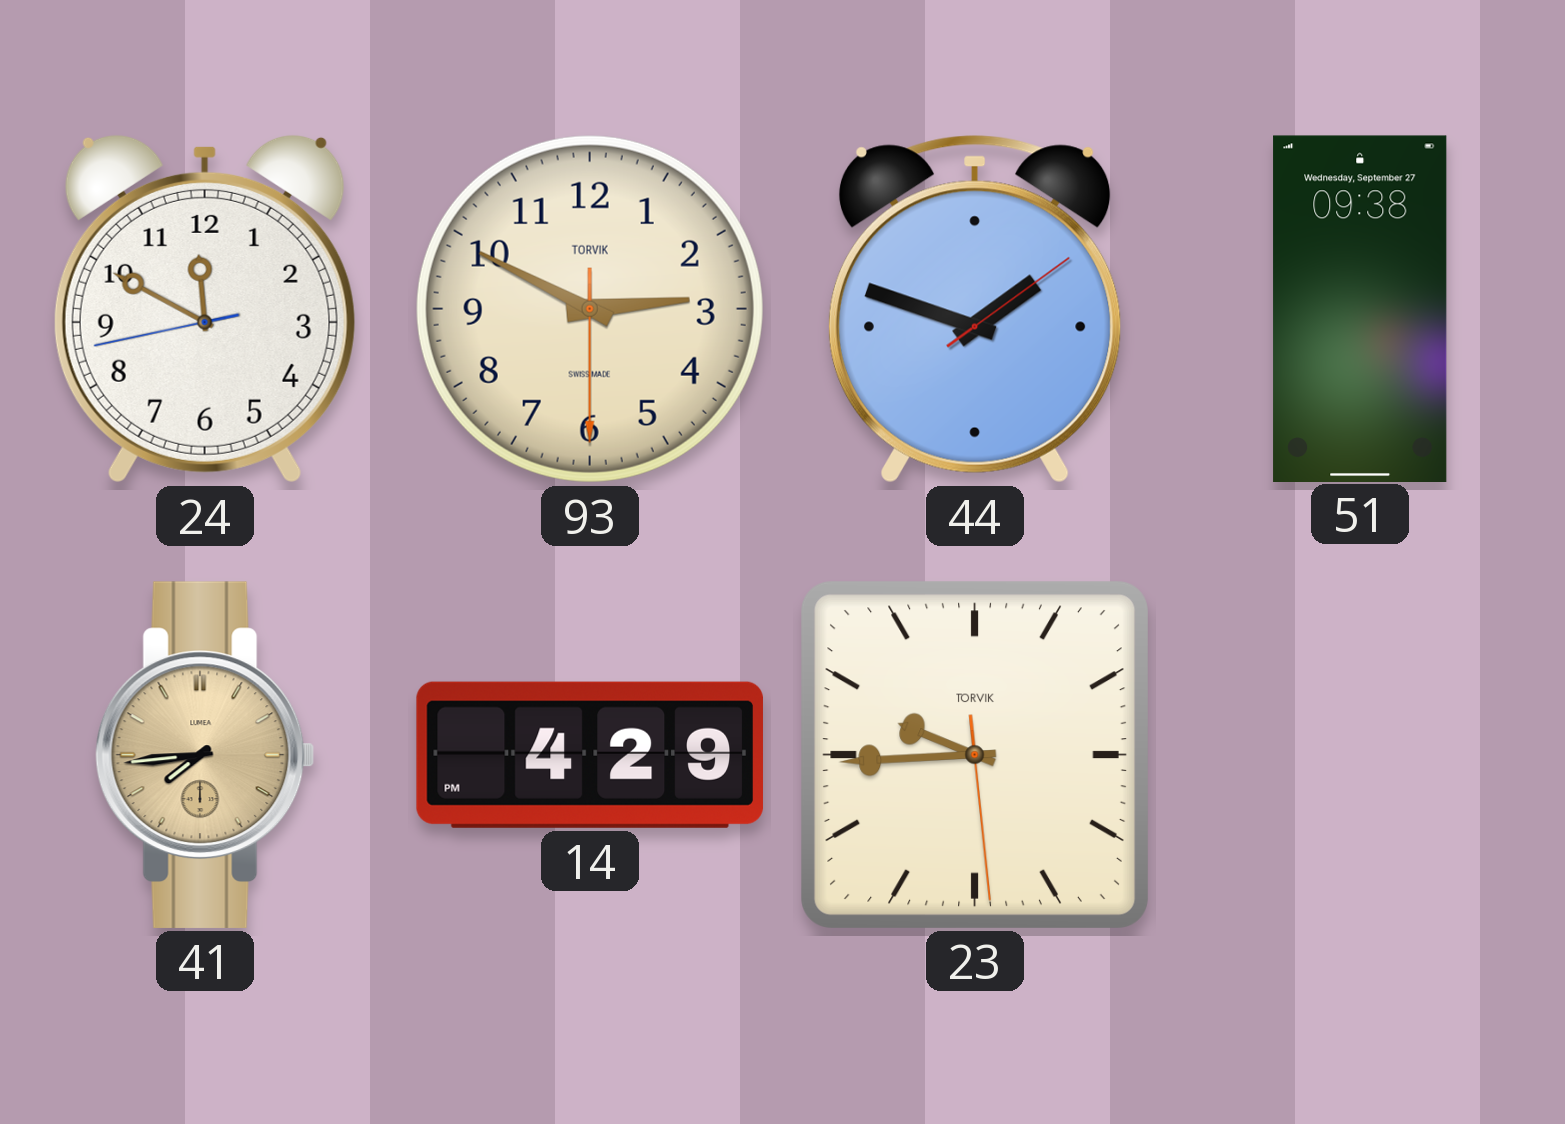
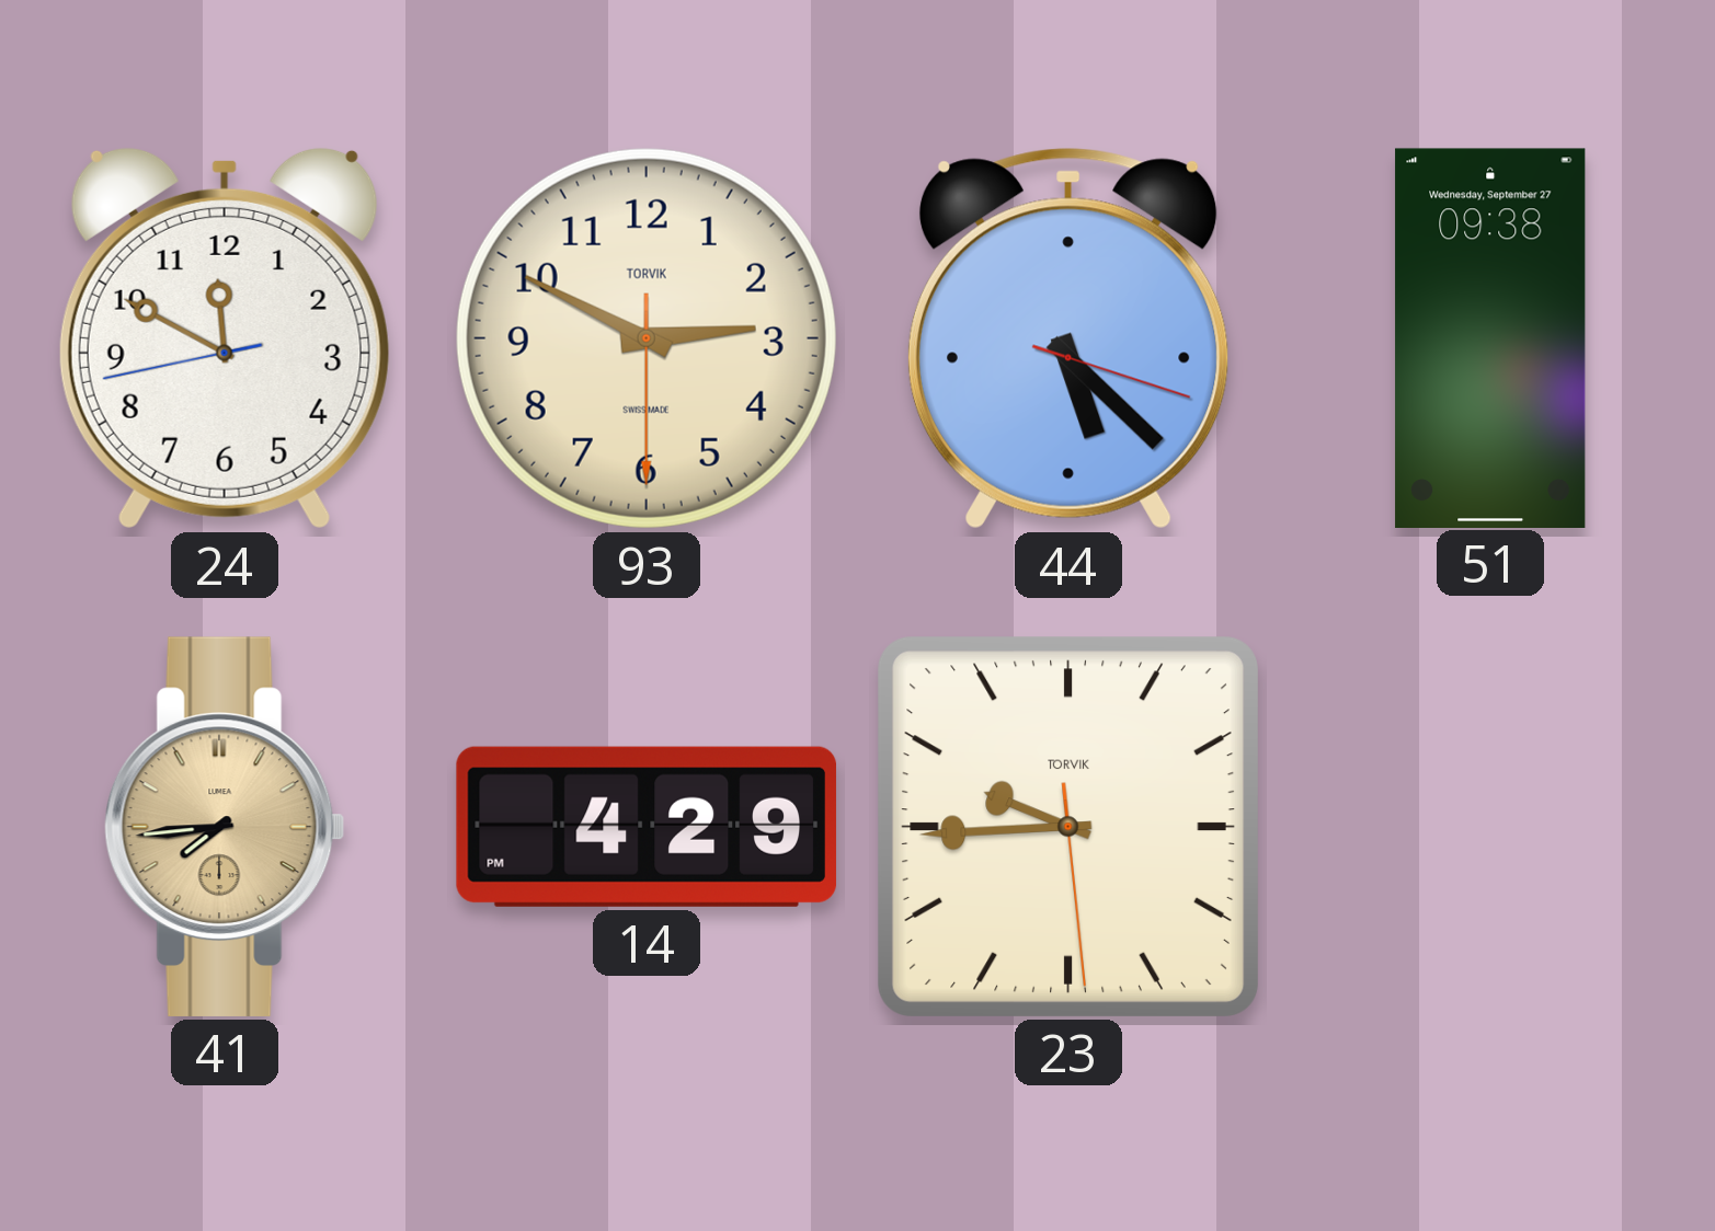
44: 1:48 -> 5:22
